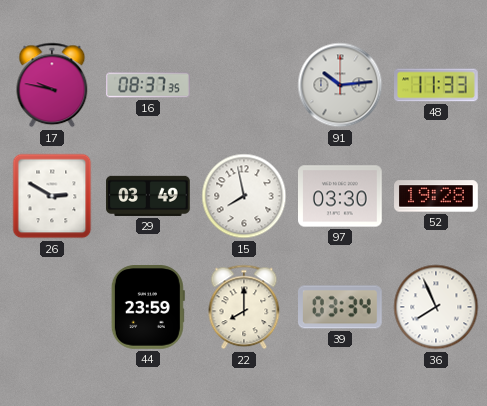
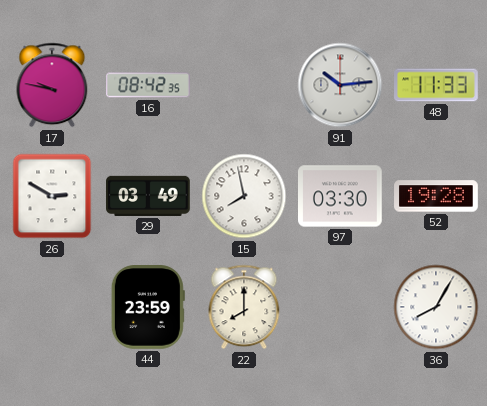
16: 08:37 -> 08:42
39: 03:34 -> none
36: 7:56 -> 8:05
